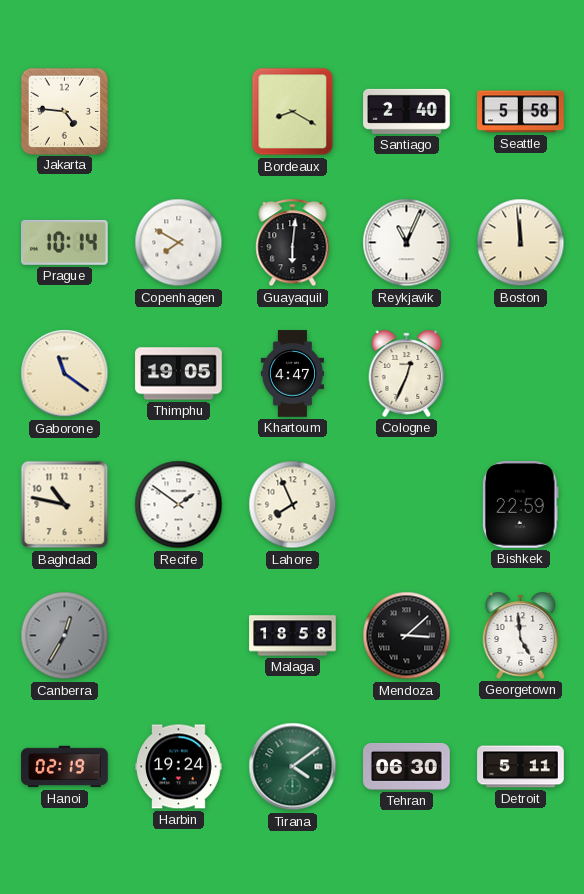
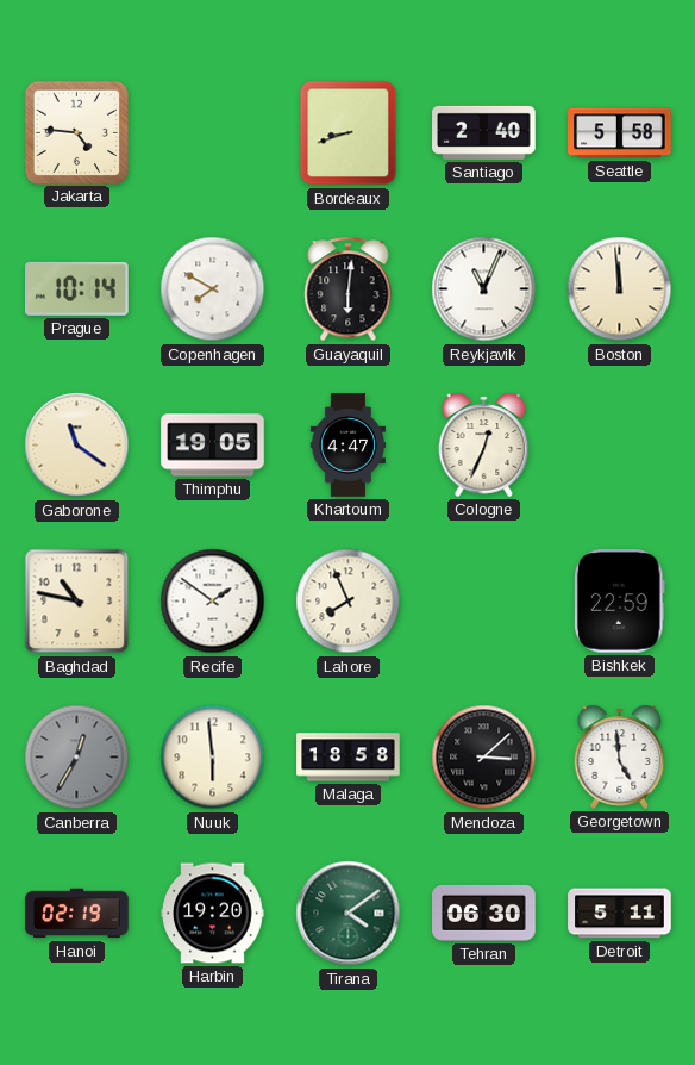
Bordeaux: 8:20 -> 8:42
Nuuk: none -> 5:59
Harbin: 19:24 -> 19:20
